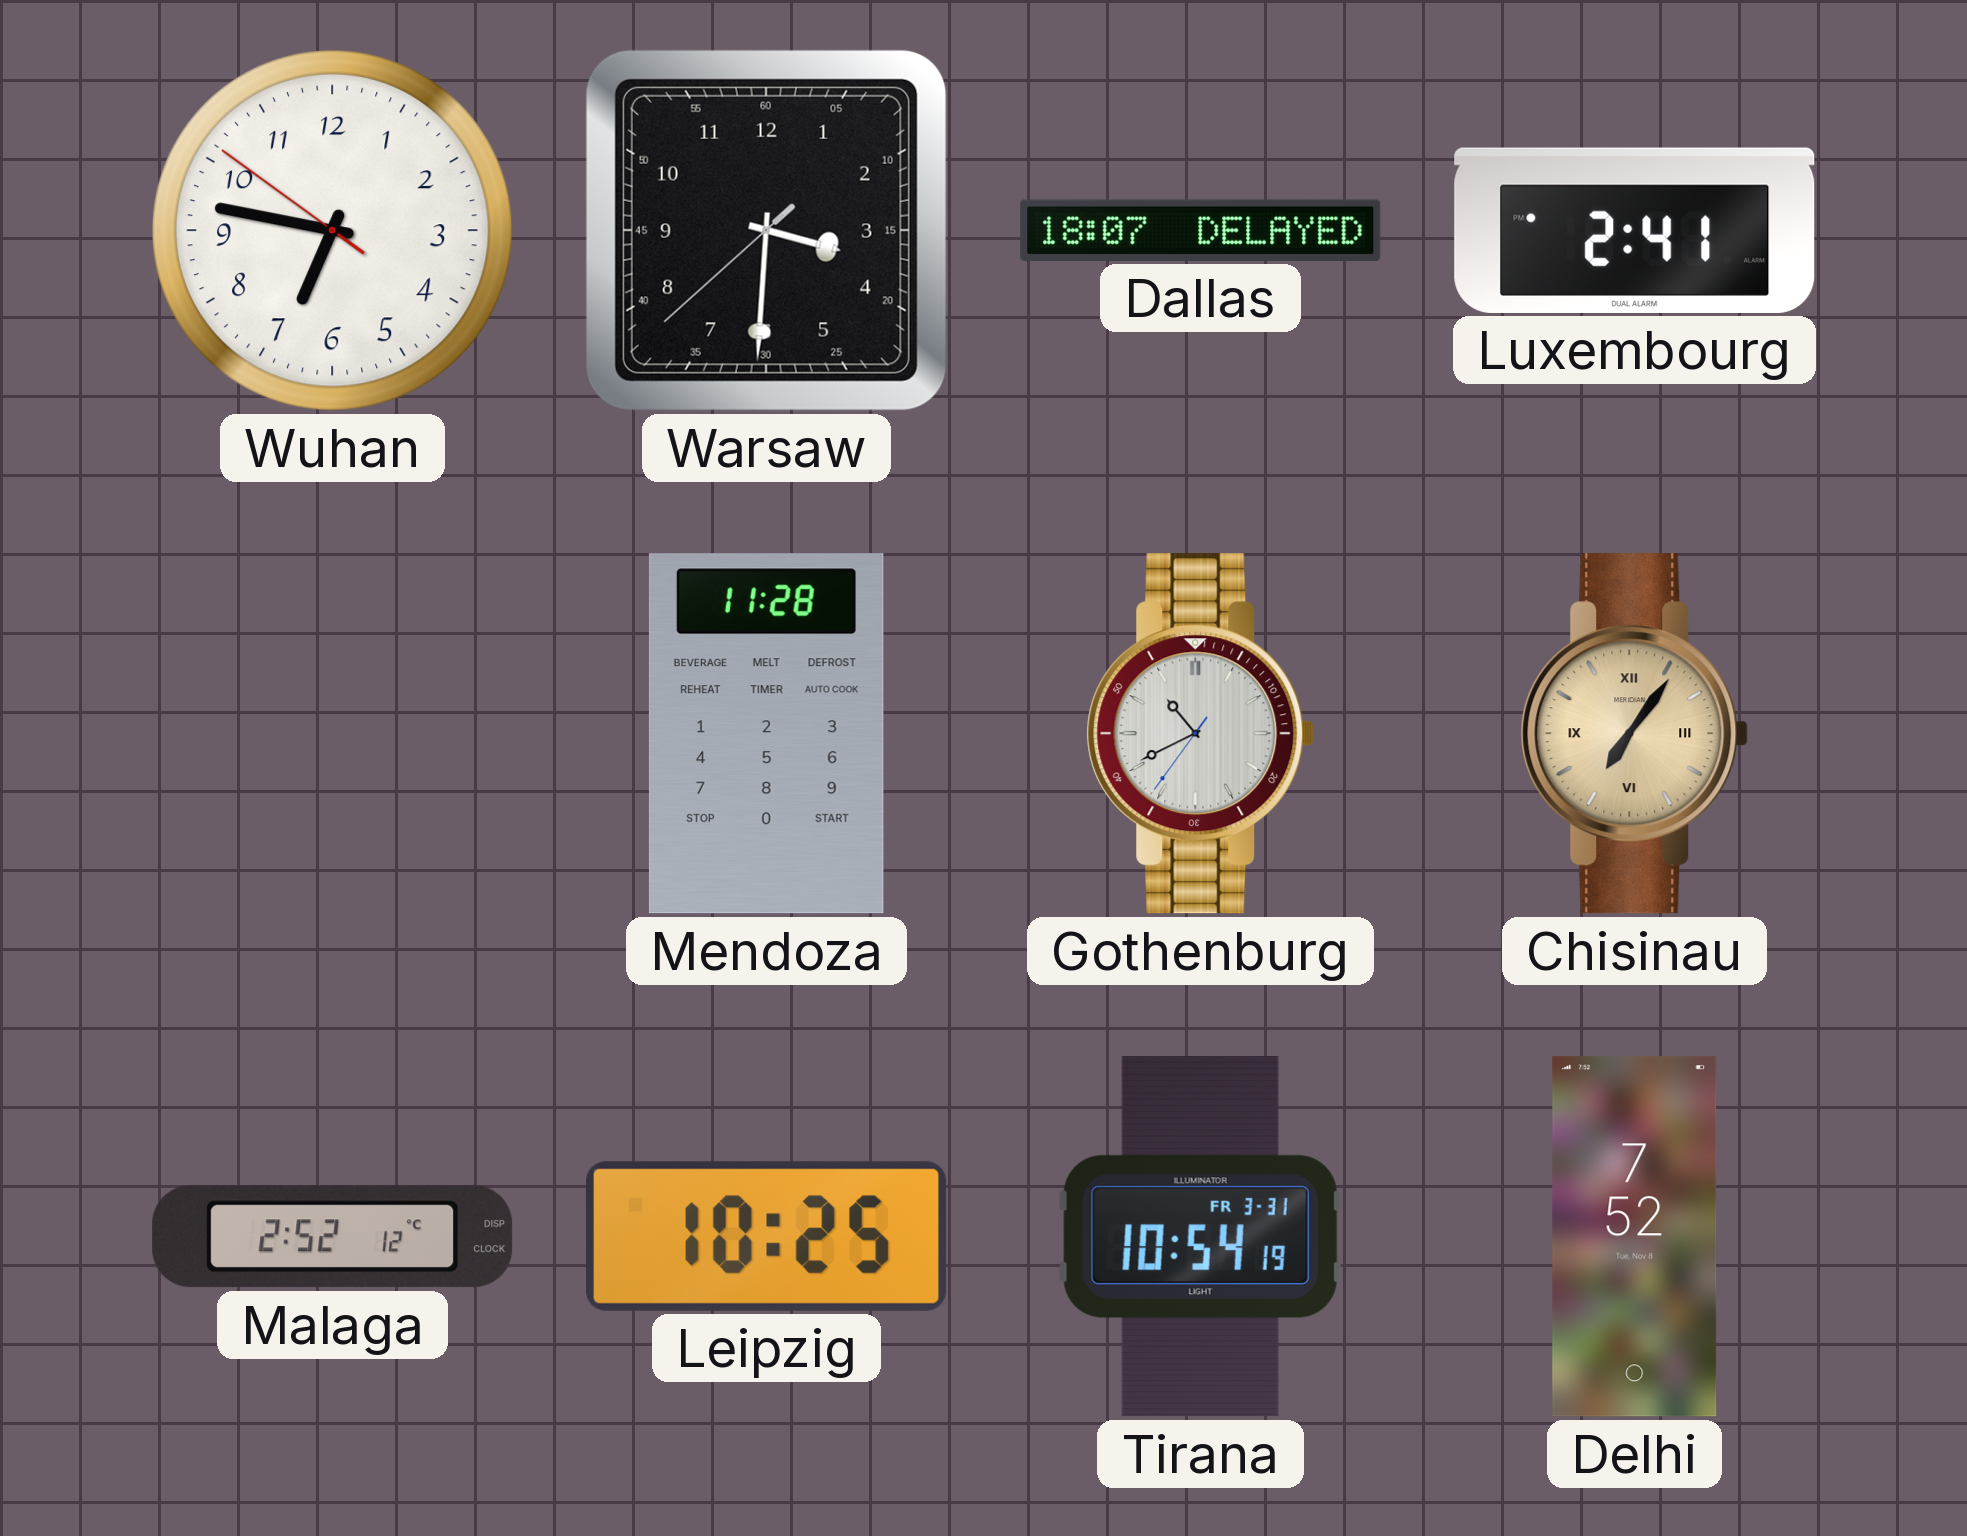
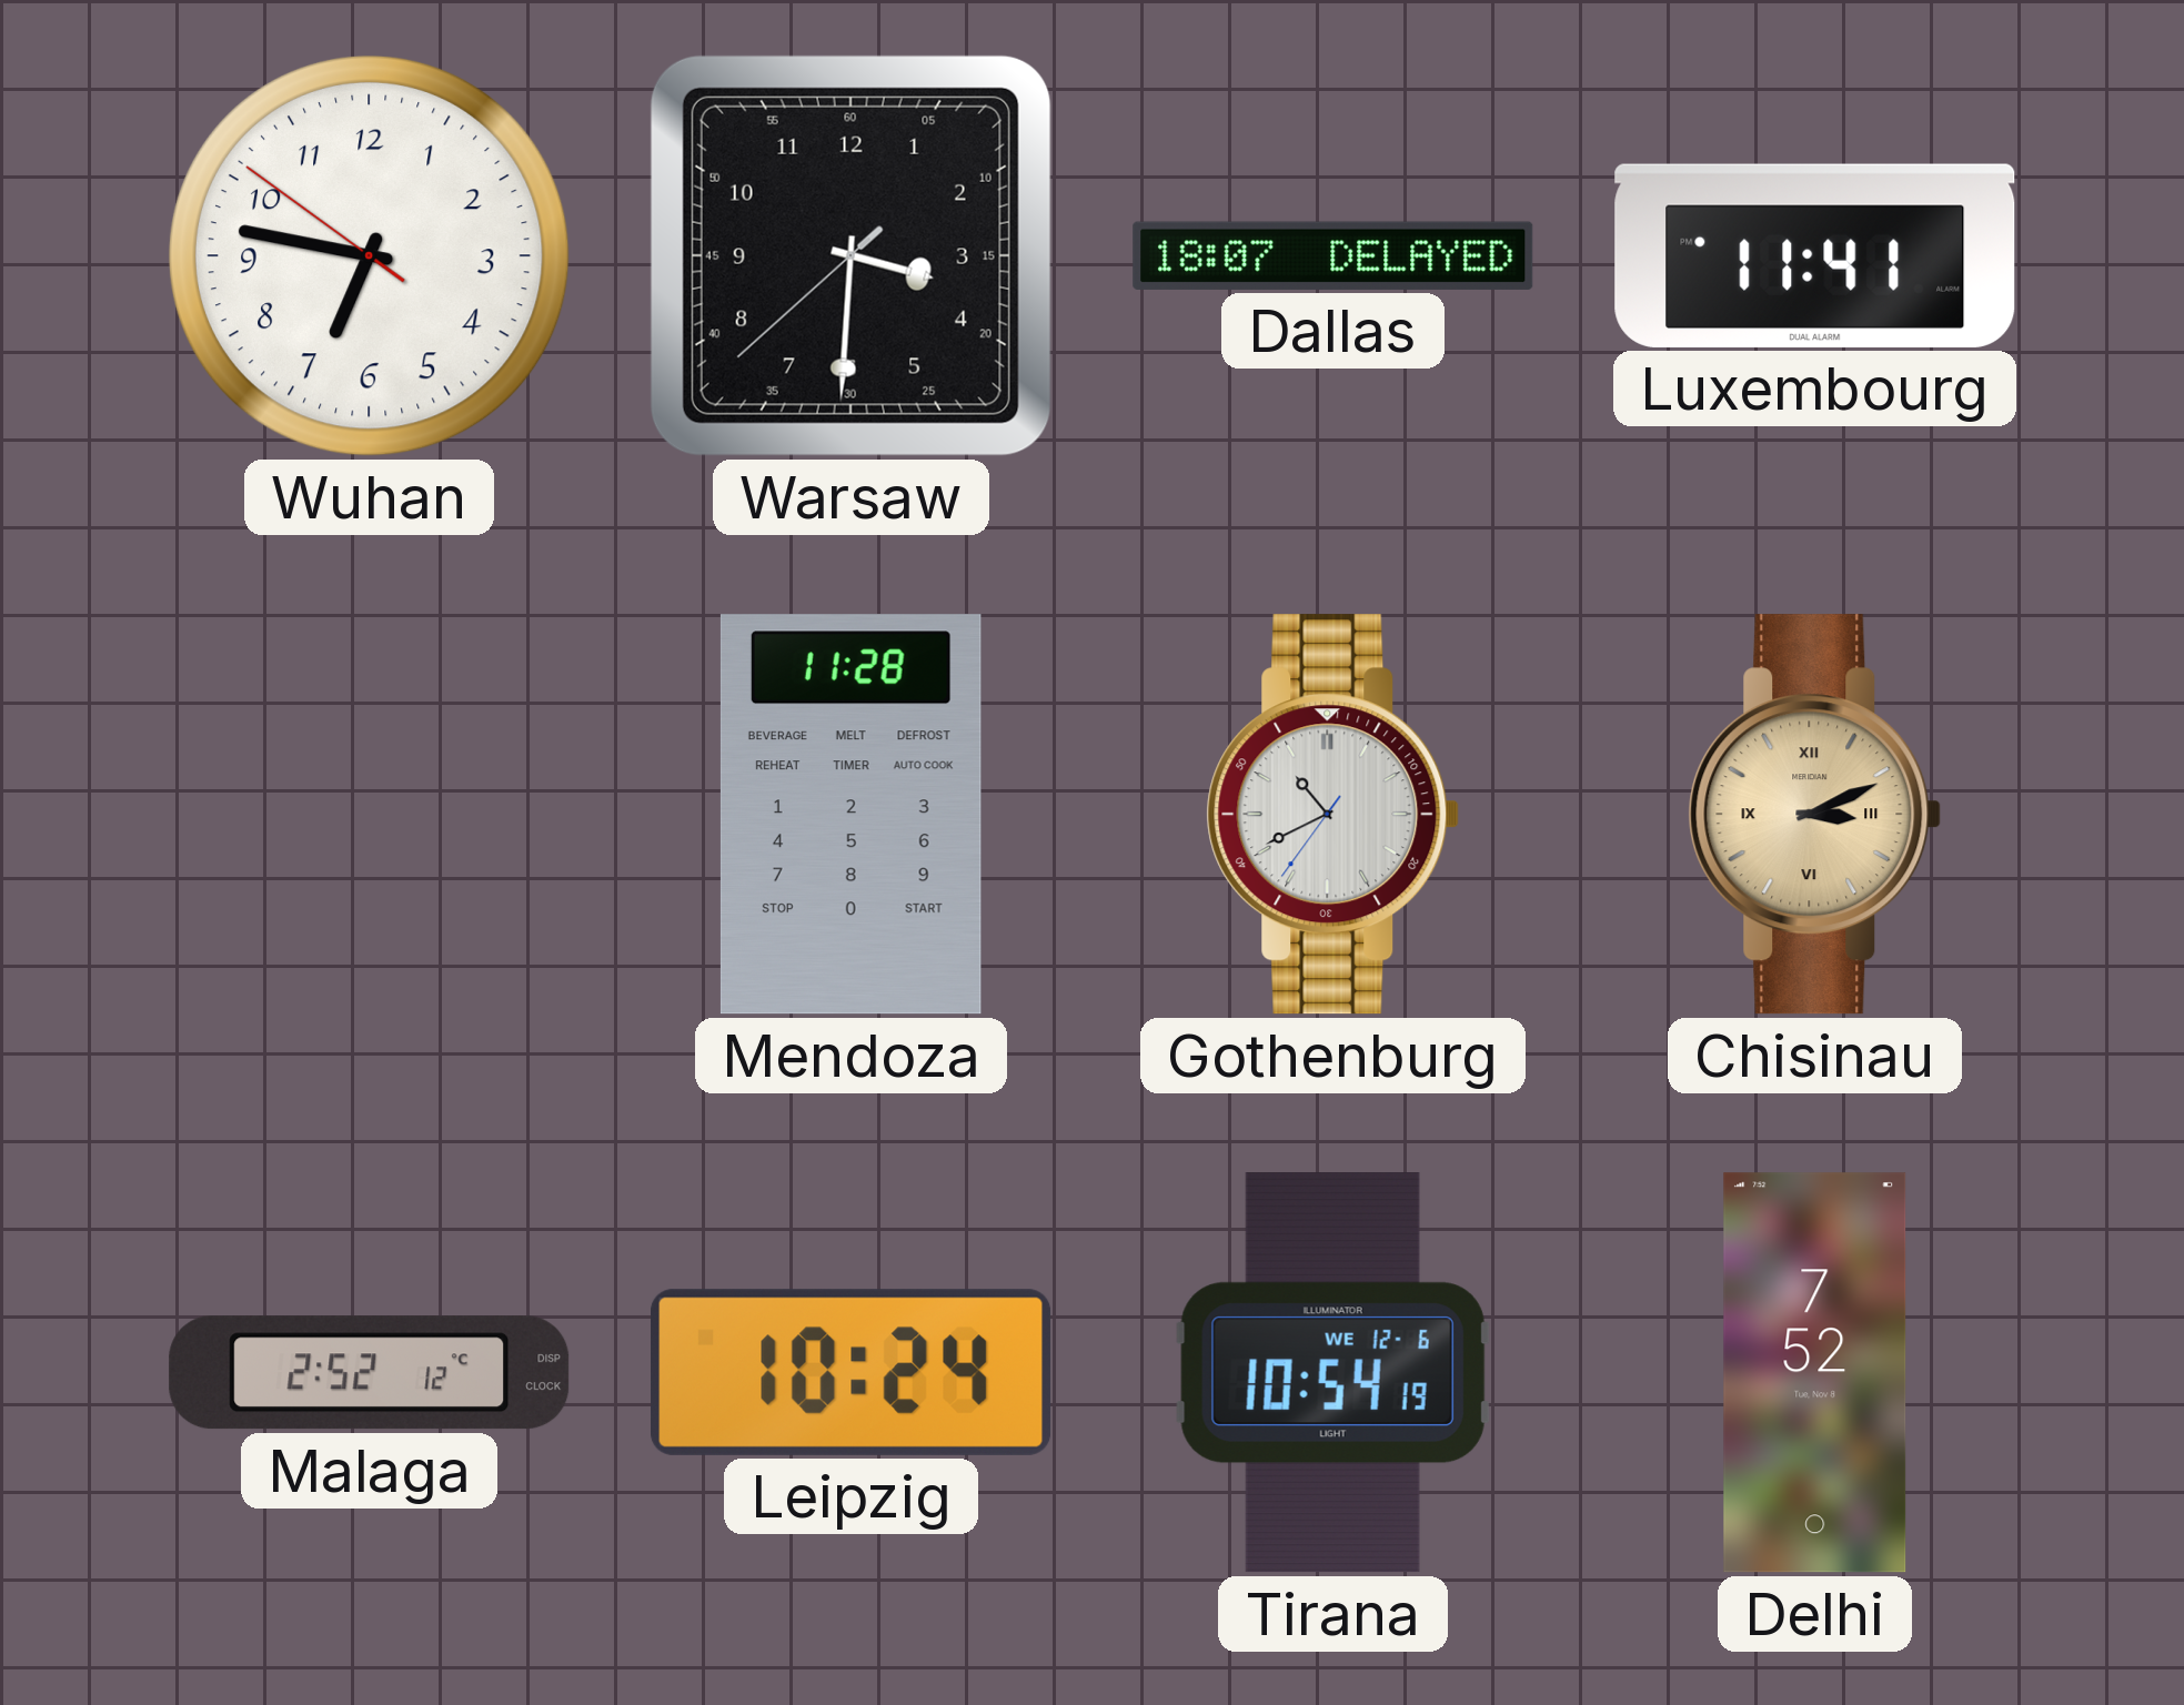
Luxembourg: 2:41 -> 11:41
Chisinau: 7:06 -> 3:11
Leipzig: 10:25 -> 10:24
Tirana date: FR 3-31 -> WE 12-6
